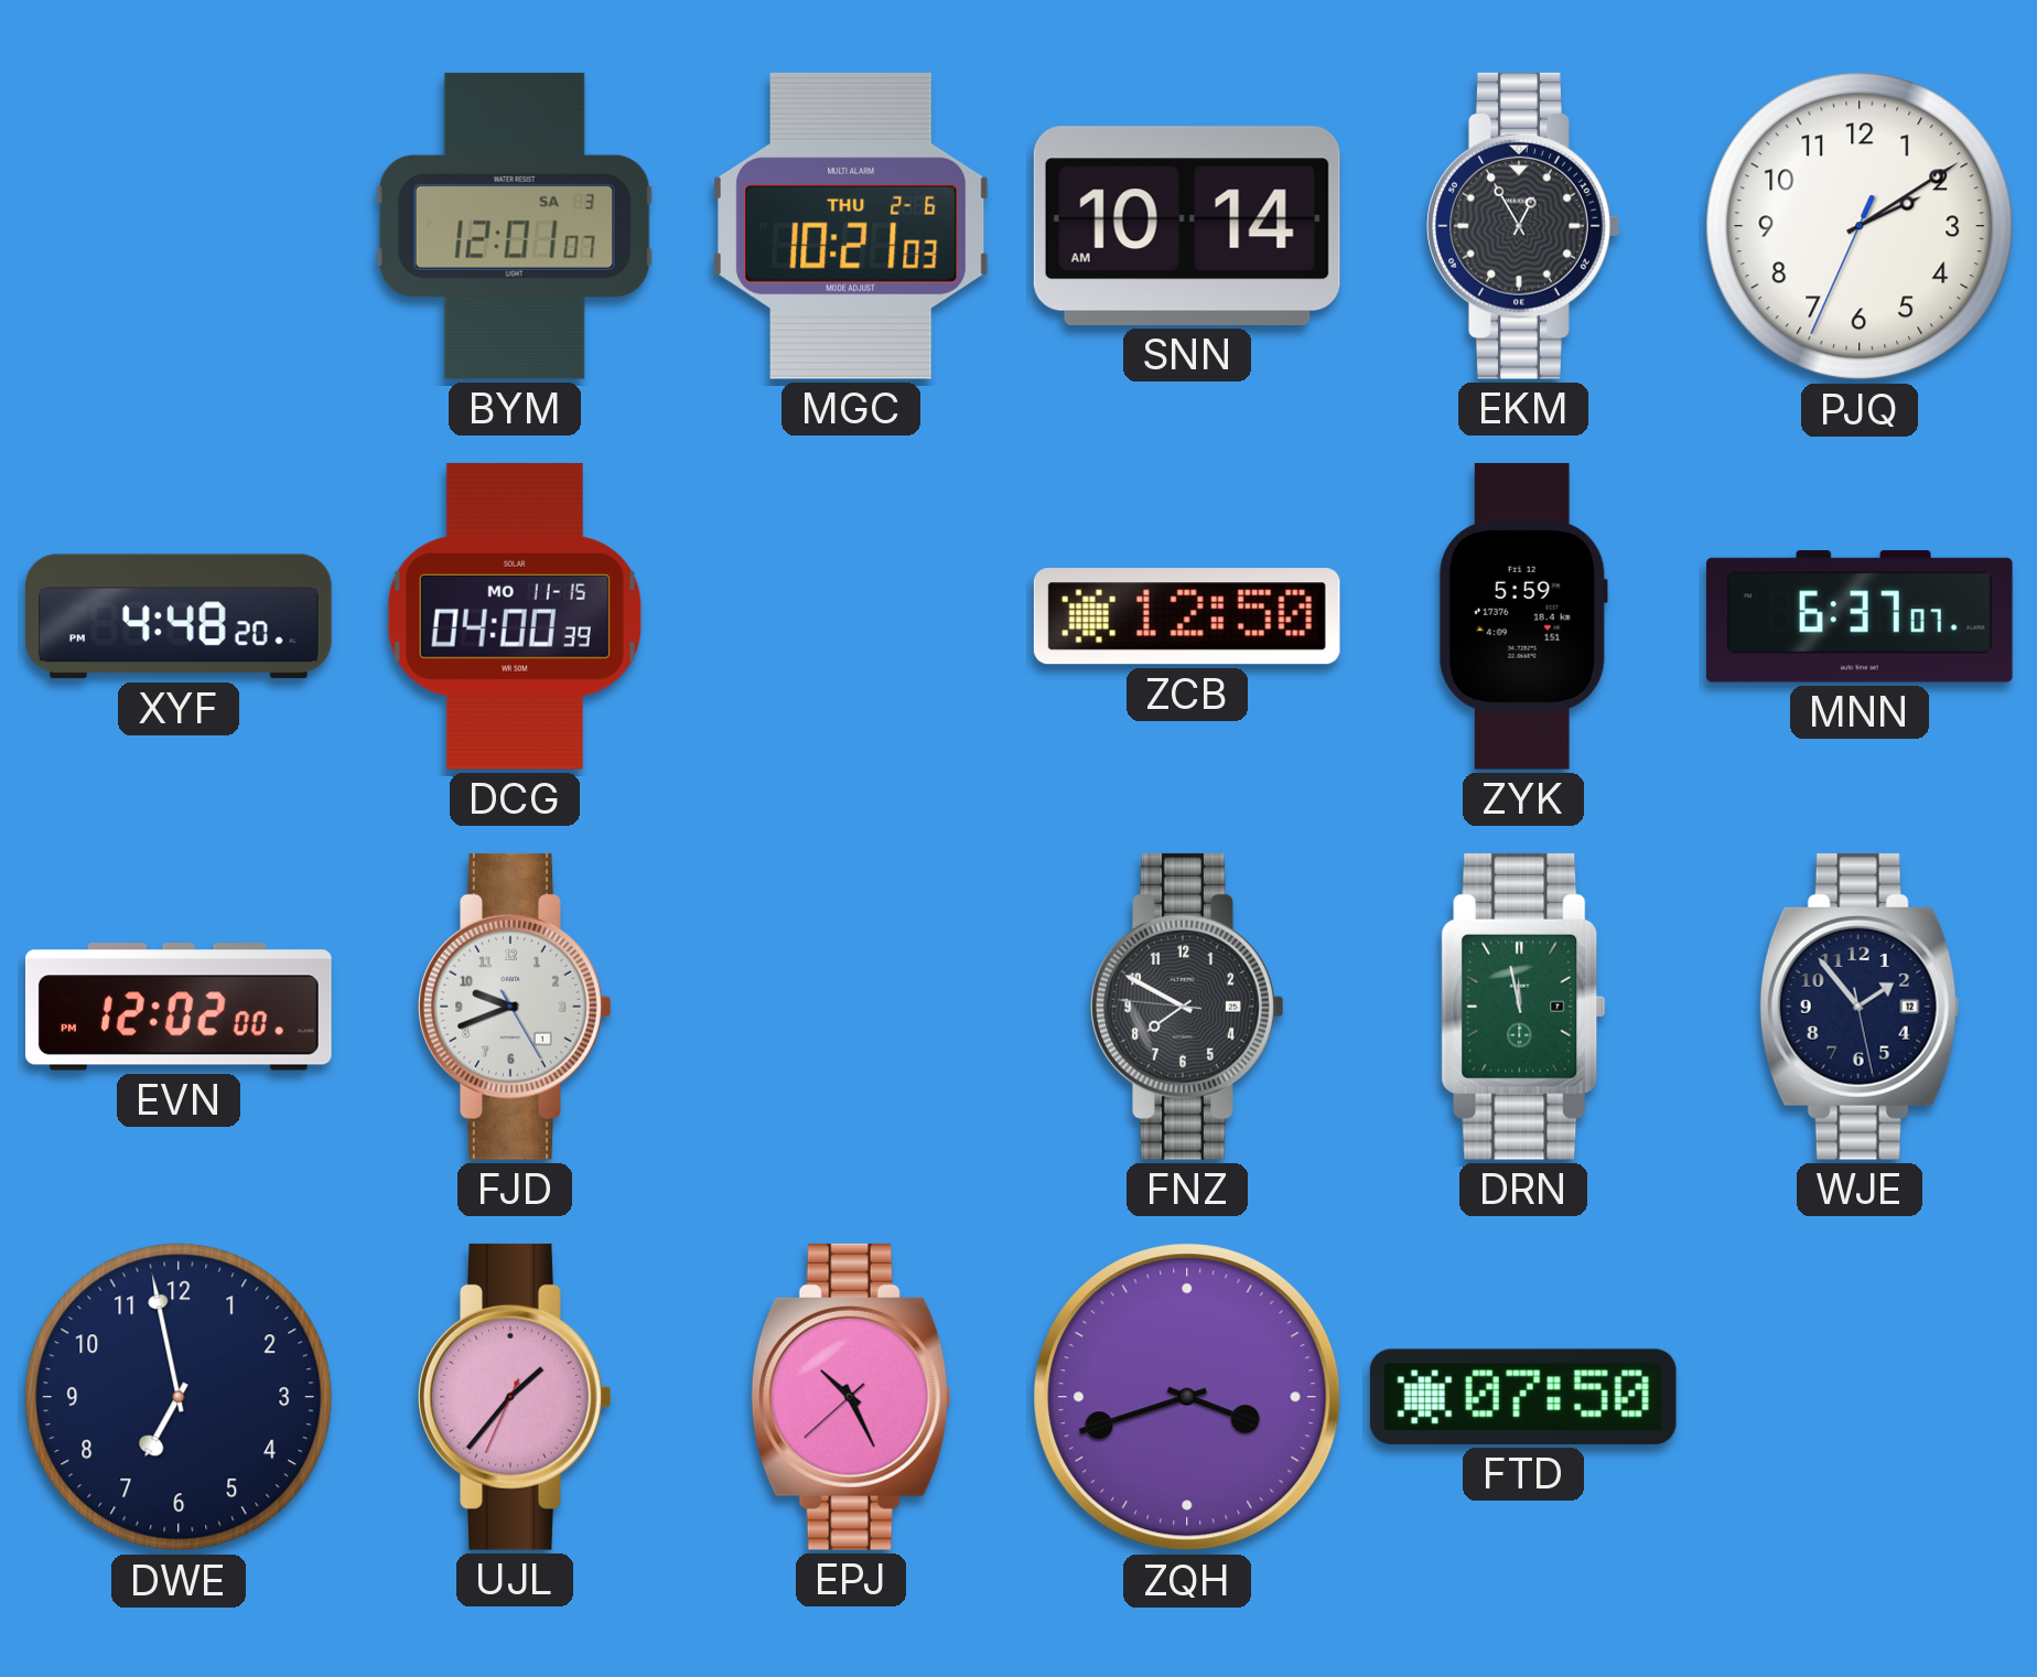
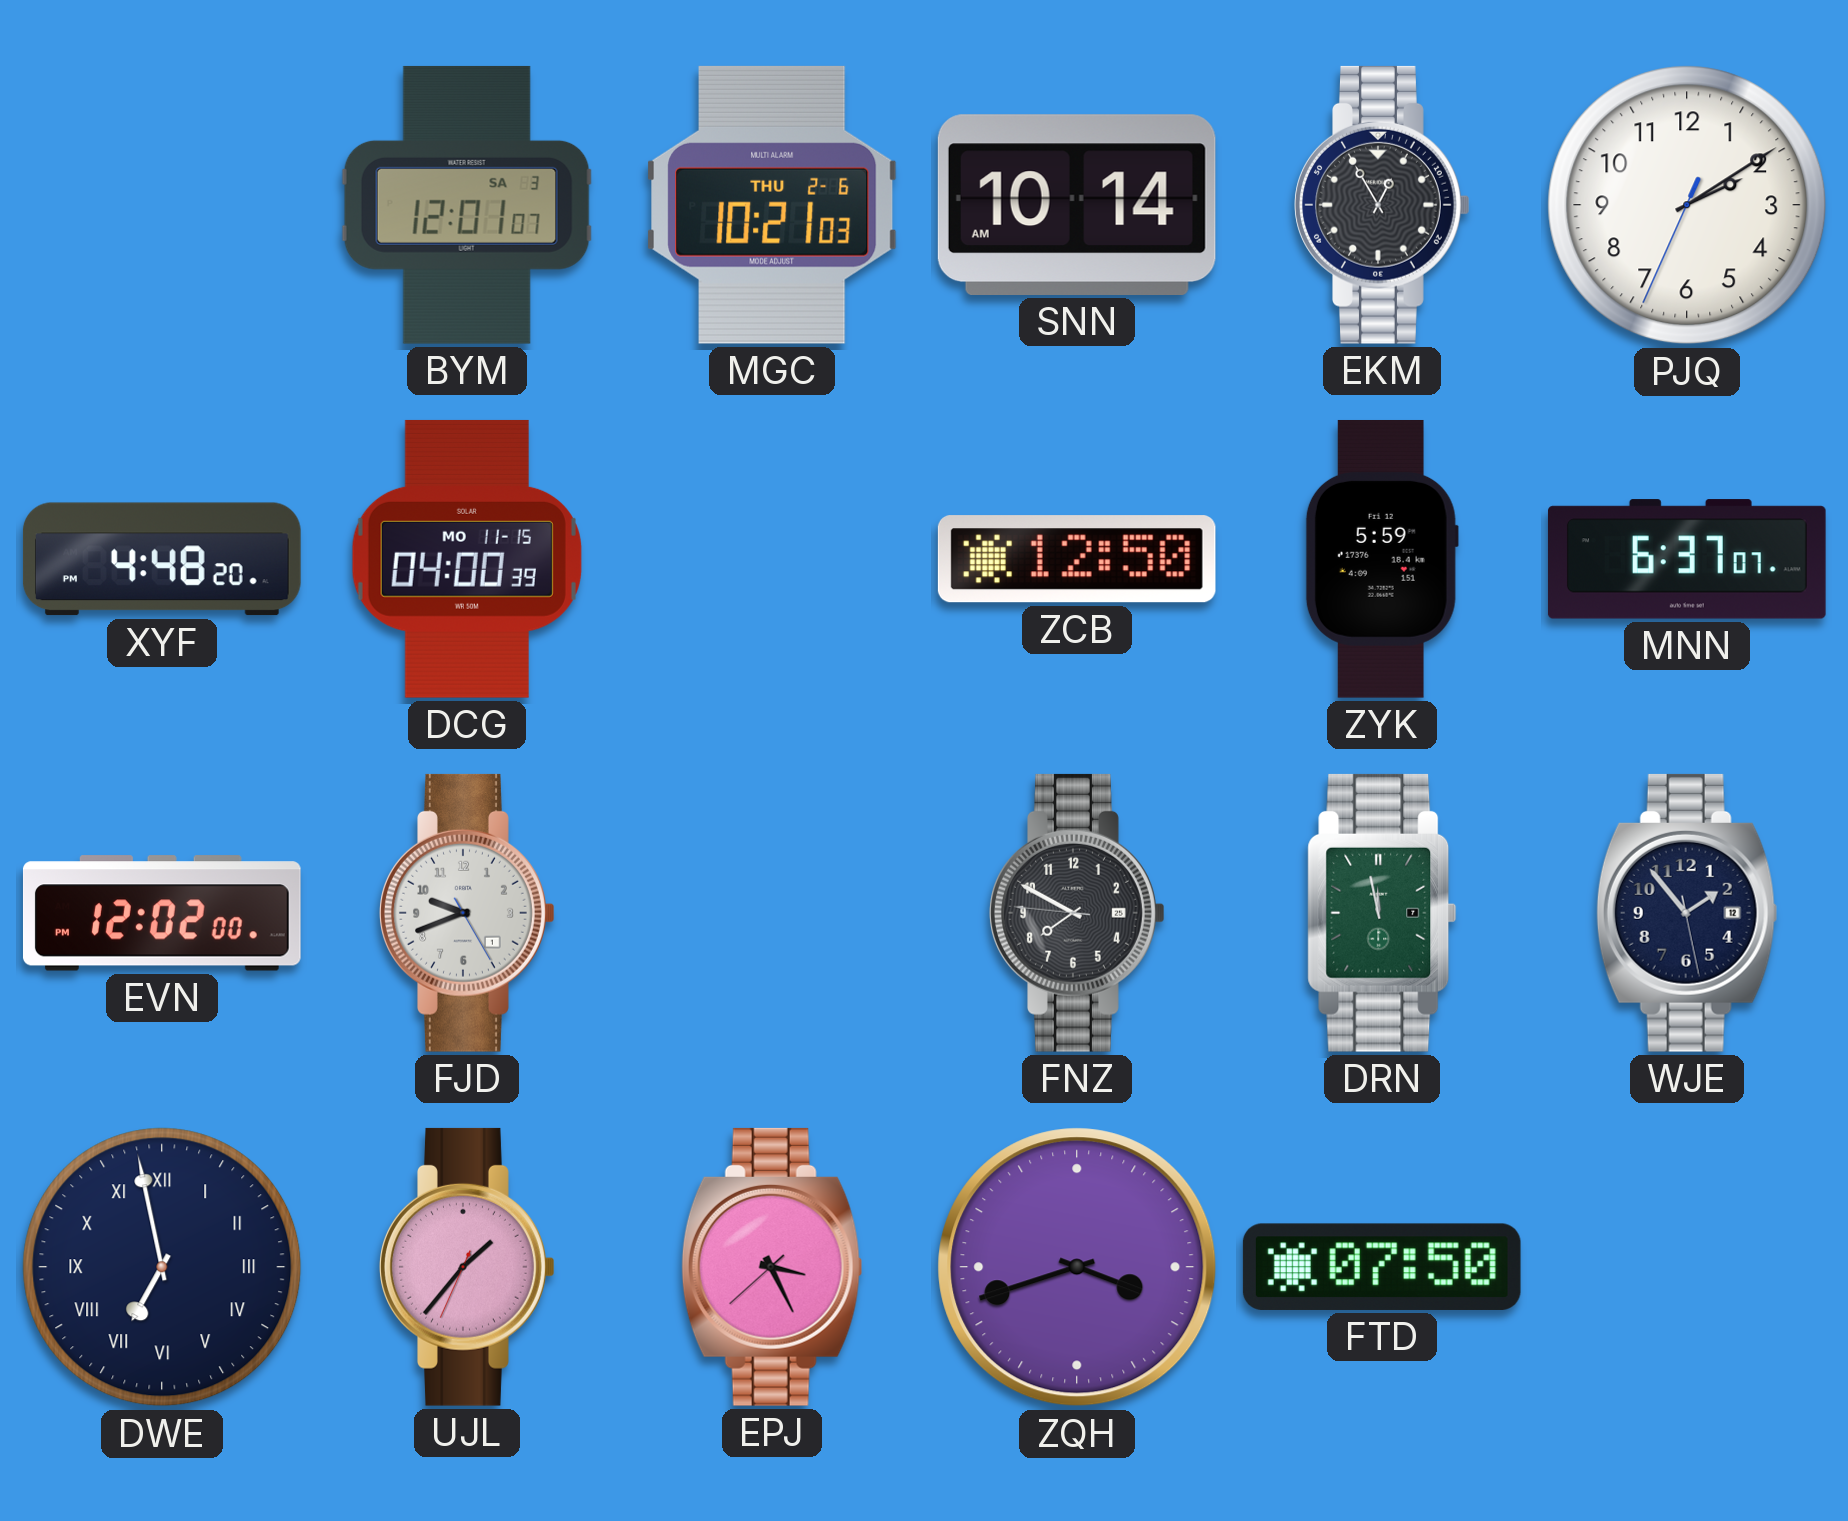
DWE numerals: Arabic -> Roman
EPJ: 10:25 -> 3:25
